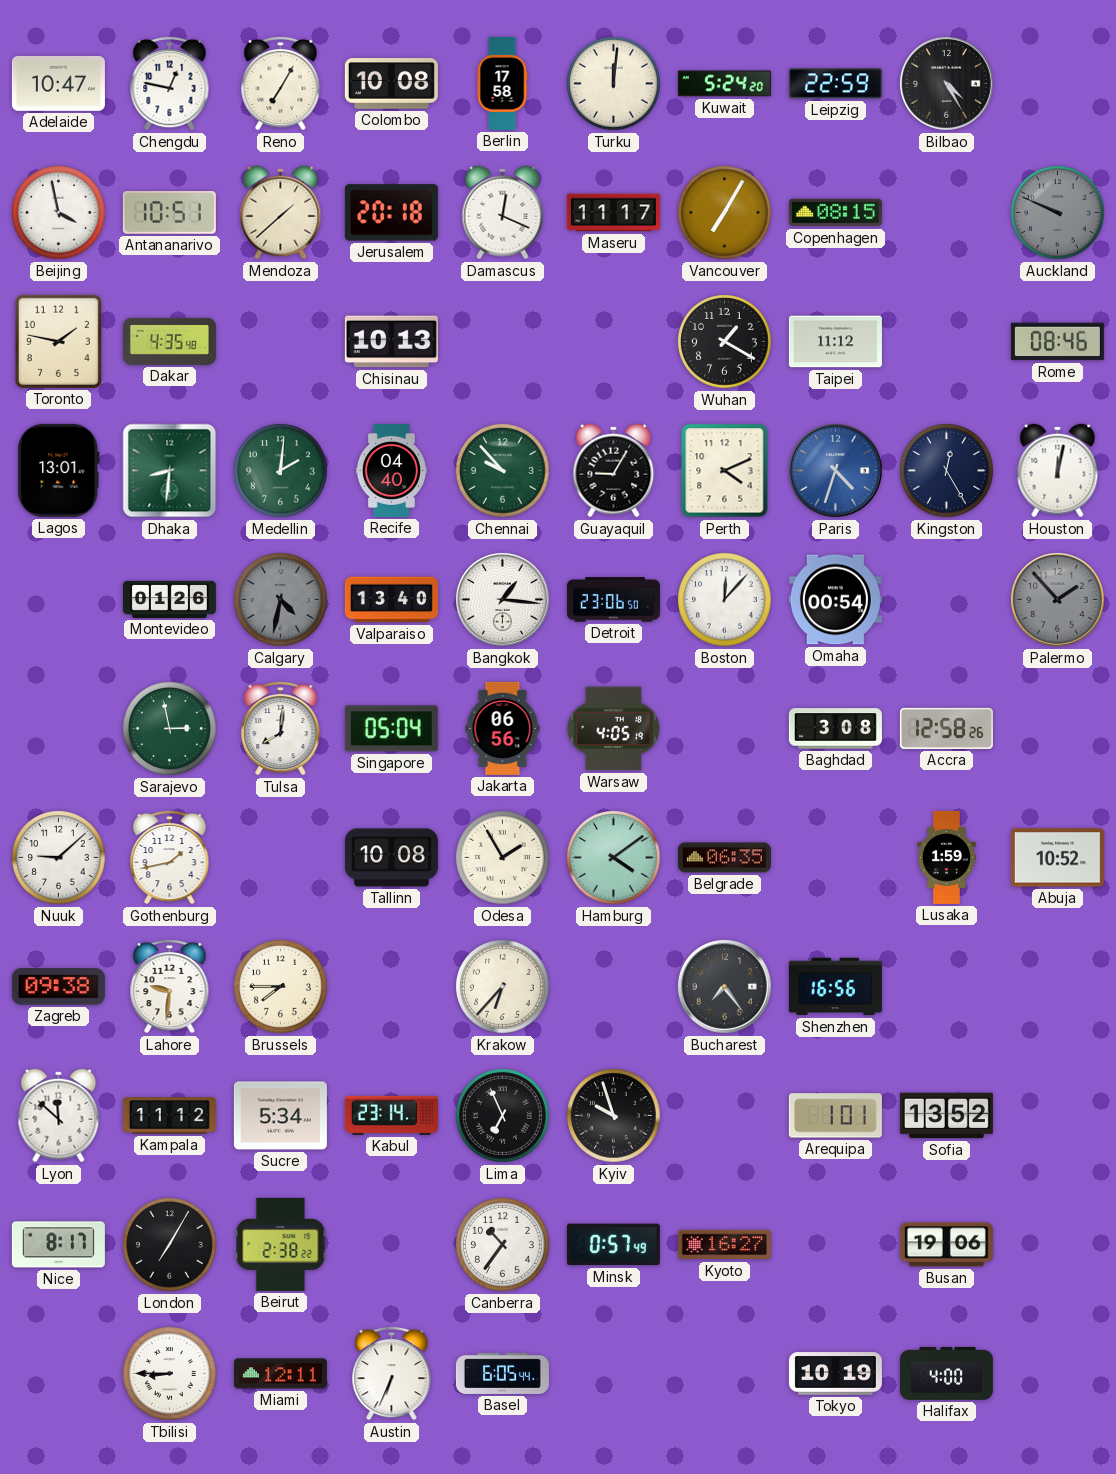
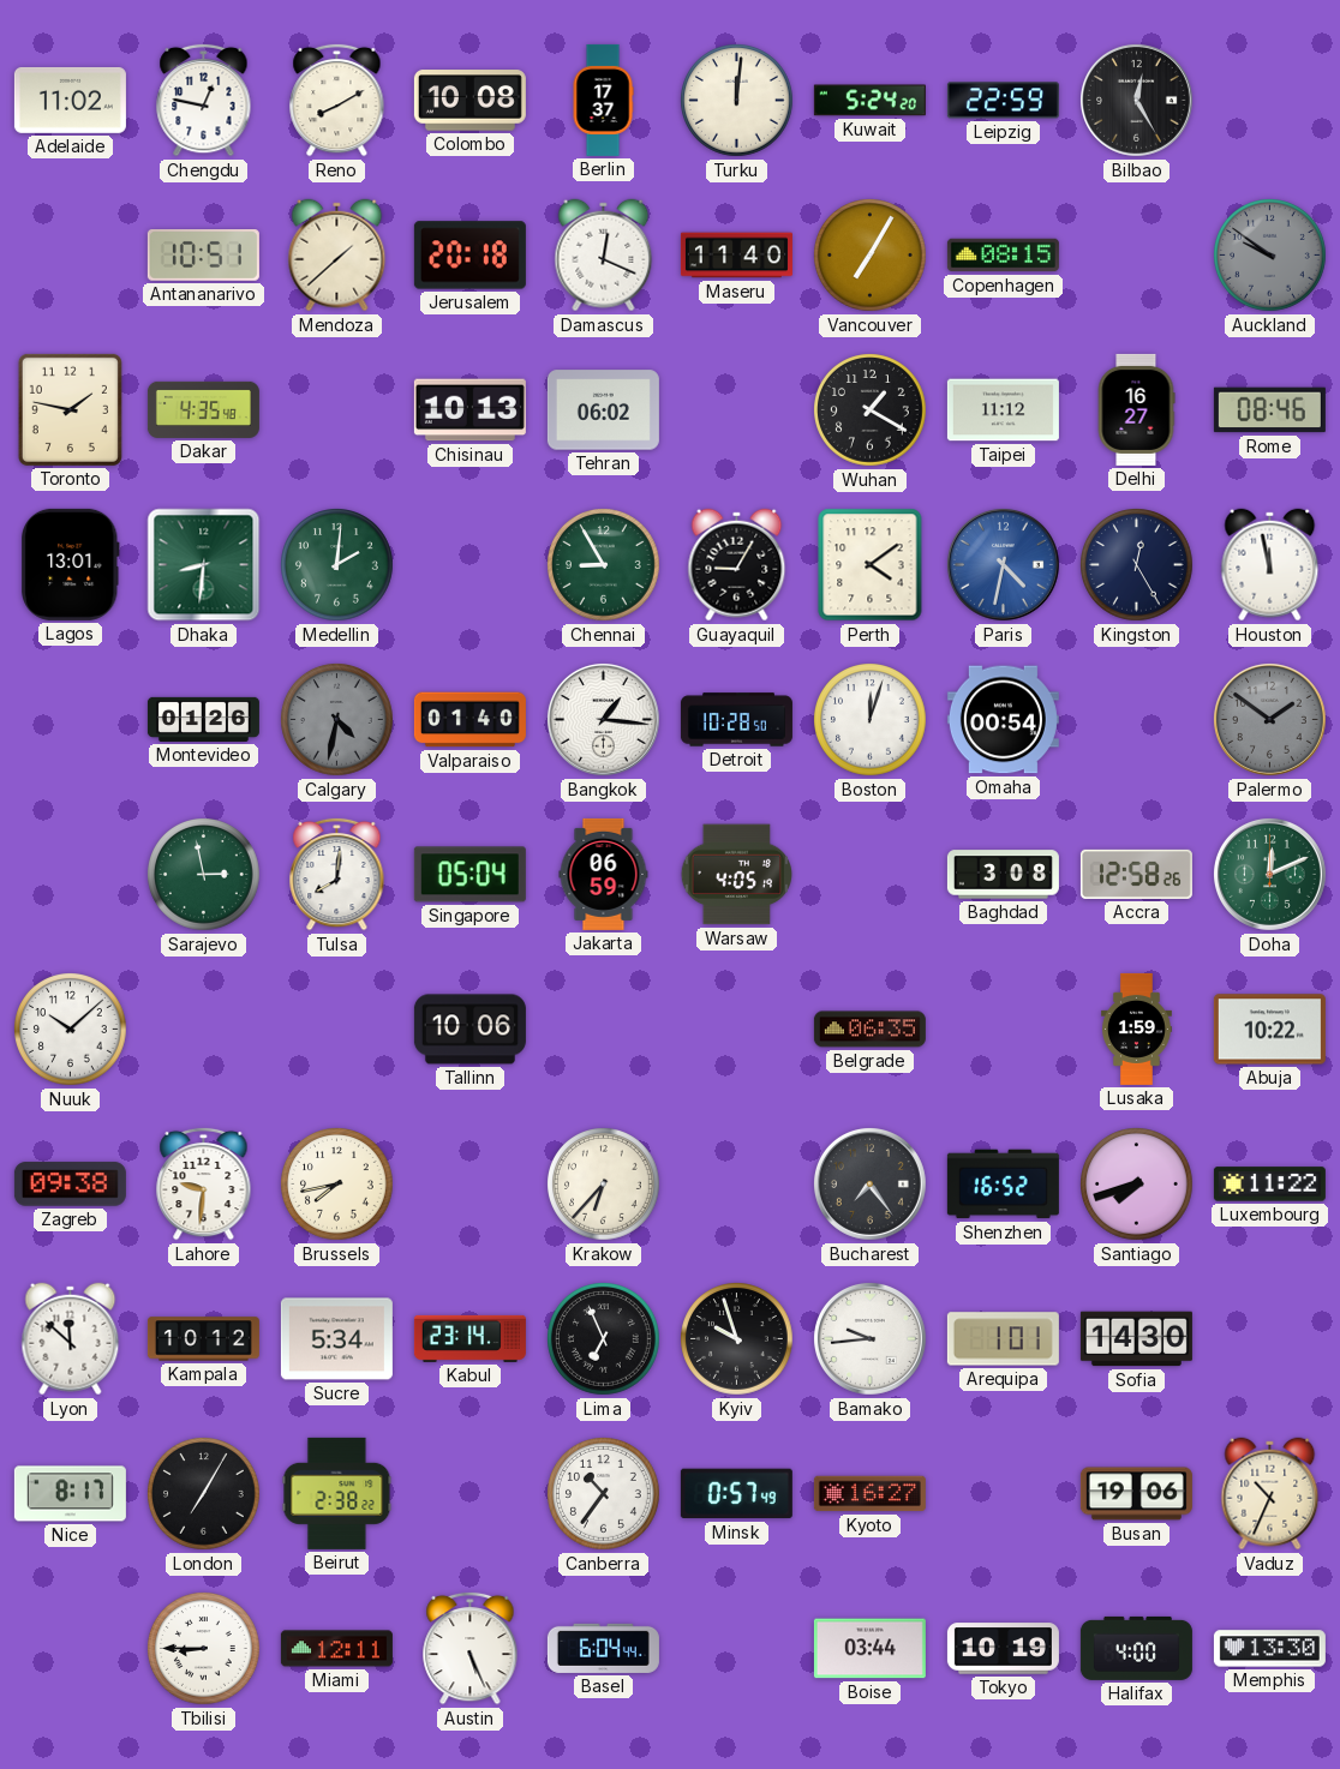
Adelaide: 10:47 -> 11:02
Reno: 7:05 -> 8:10
Berlin: 17:58 -> 17:37
Bilbao: 4:25 -> 12:25
Beijing: 3:58 -> none
Maseru: 11:17 -> 11:40
Auckland: 9:49 -> 9:51
Tehran: none -> 06:02
Delhi: none -> 16:27
Recife: 04:40 -> none
Chennai: 9:53 -> 8:55
Perth: 4:11 -> 4:09
Paris: 4:33 -> 4:32
Houston: 12:02 -> 11:58
Valparaiso: 13:40 -> 01:40
Detroit: 23:06 -> 10:28
Boston: 12:07 -> 12:03
Palermo: 1:53 -> 1:51
Jakarta: 06:56 -> 06:59
Doha: none -> 12:11
Nuuk: 9:08 -> 10:08
Gothenburg: 1:43 -> none
Tallinn: 10:08 -> 10:06
Odesa: 1:55 -> none
Hamburg: 4:09 -> none
Abuja: 10:52 -> 10:22
Brussels: 7:45 -> 7:43
Shenzhen: 16:56 -> 16:52
Santiago: none -> 7:42
Luxembourg: none -> 11:22
Kampala: 11:12 -> 10:12
Bamako: none -> 9:44
Sofia: 13:52 -> 14:30
Vaduz: none -> 10:34
Austin: 6:34 -> 5:26
Basel: 6:05 -> 6:04
Boise: none -> 03:44
Memphis: none -> 13:30
